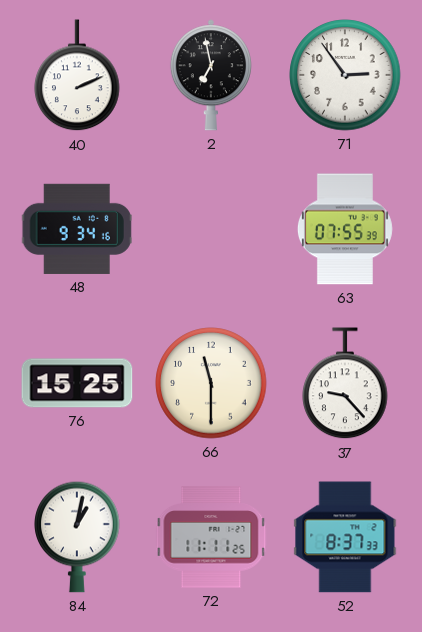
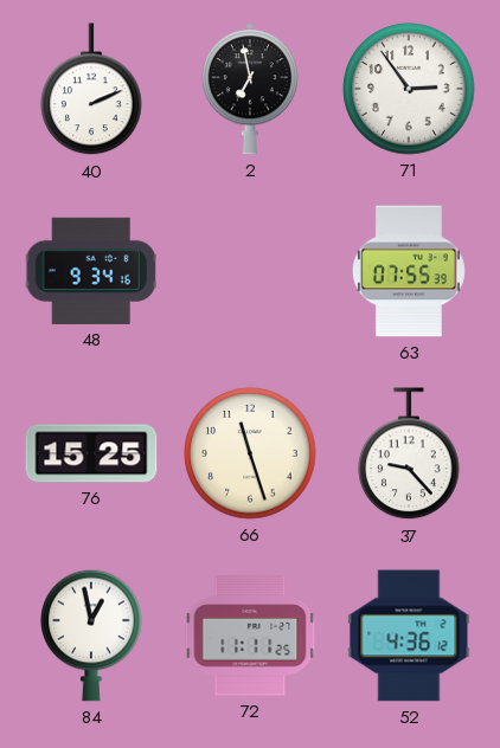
66: 11:30 -> 11:27
84: 1:02 -> 12:58
52: 8:37 -> 4:36
